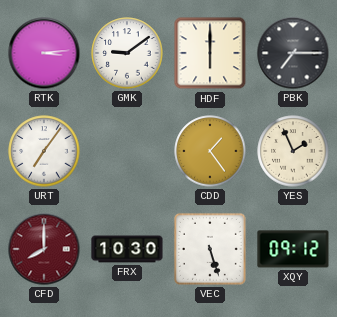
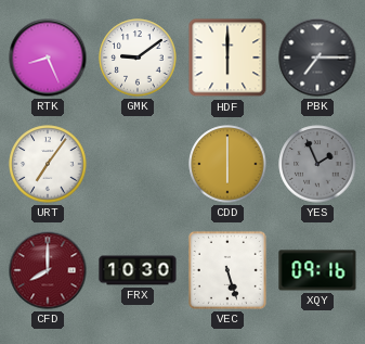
RTK: 3:14 -> 8:26
CDD: 1:24 -> 6:00
YES dial: cream -> grey
XQY: 09:12 -> 09:16
